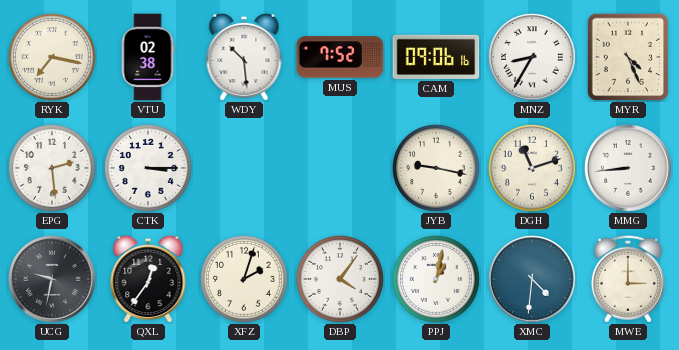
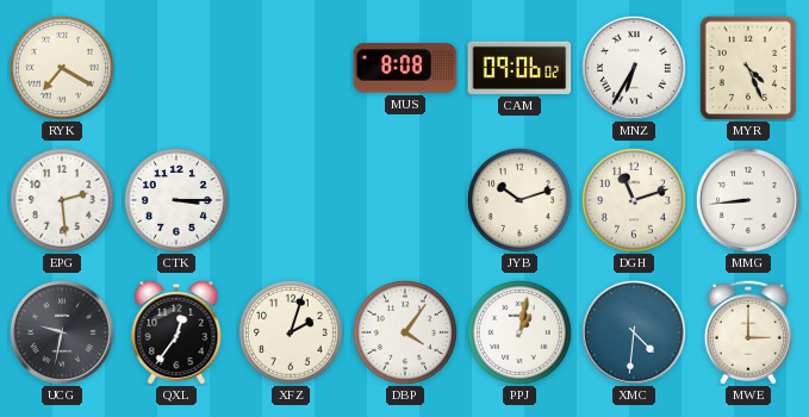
RYK: 7:17 -> 7:20
VTU: 02:38 -> none
WDY: 10:29 -> none
MUS: 7:52 -> 8:08
CAM: 09:06:16 -> 09:06:02
MNZ: 8:35 -> 6:35
JYB: 9:17 -> 10:12
